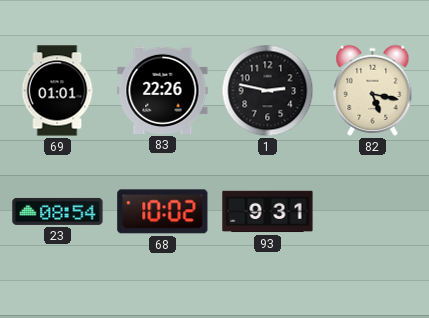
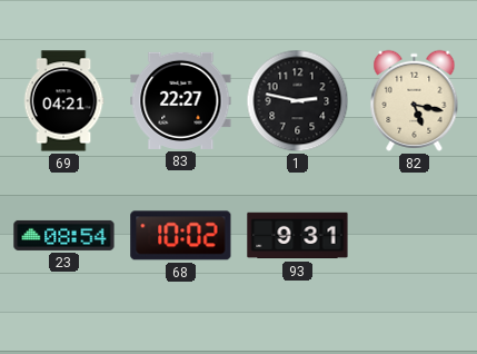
69: 01:01 -> 04:21
83: 22:26 -> 22:27
